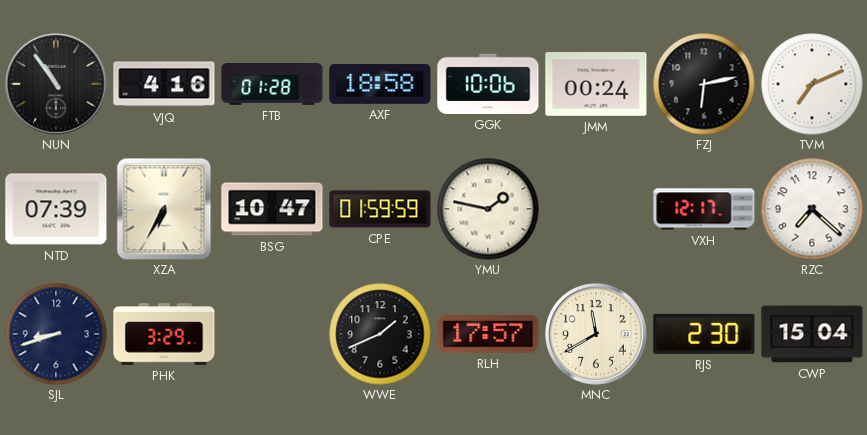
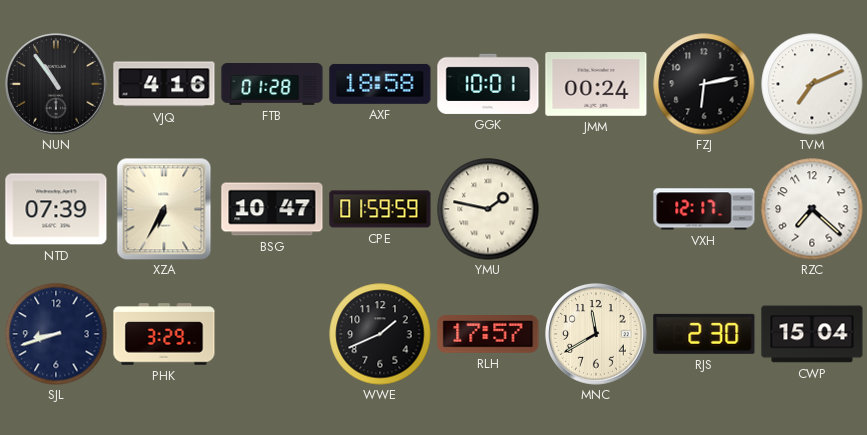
GGK: 10:06 -> 10:01
